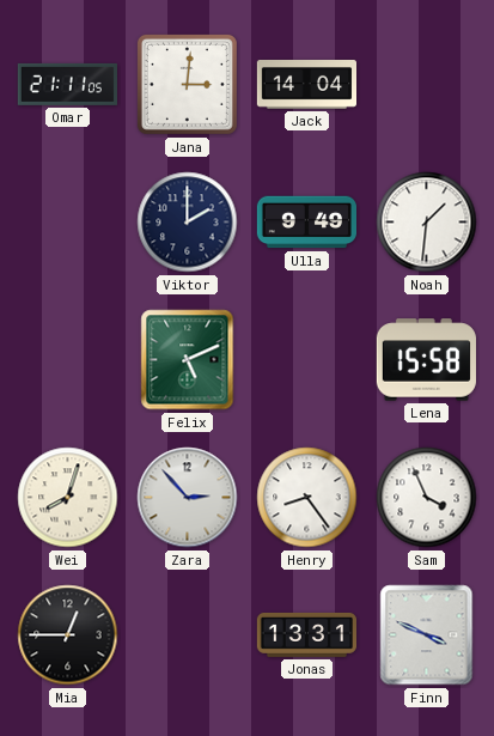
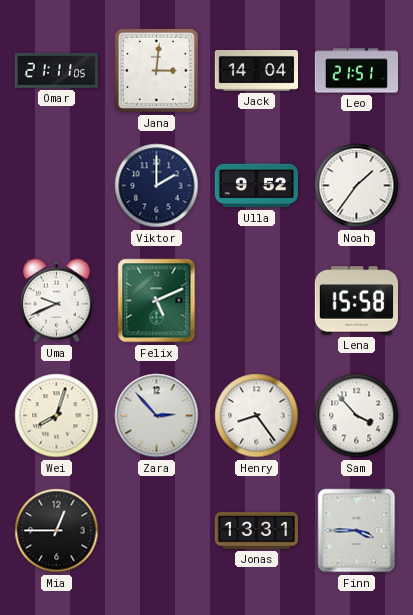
Leo: none -> 21:51
Ulla: 9:49 -> 9:52
Noah: 1:31 -> 1:36
Uma: none -> 9:41
Sam: 3:56 -> 3:53
Finn: 3:49 -> 3:45
